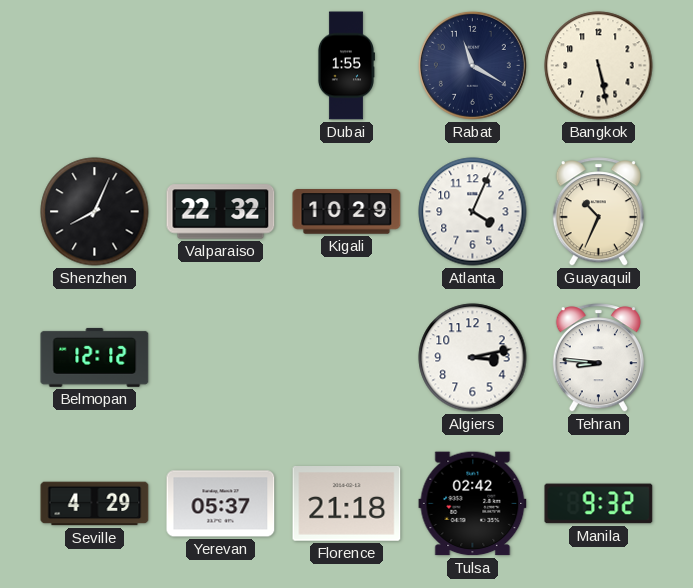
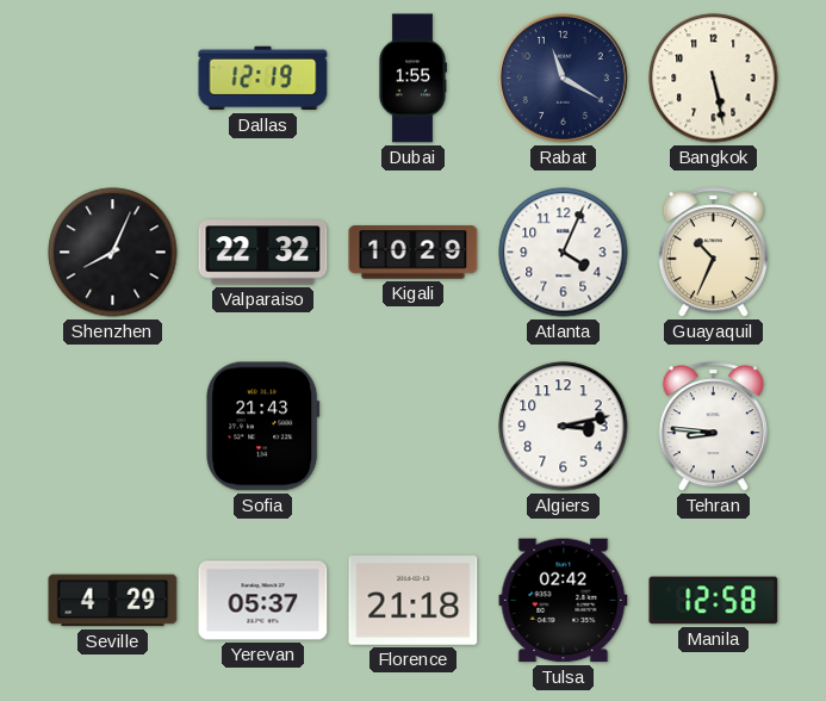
Dallas: none -> 12:19
Belmopan: 12:12 -> none
Sofia: none -> 21:43
Manila: 9:32 -> 12:58
